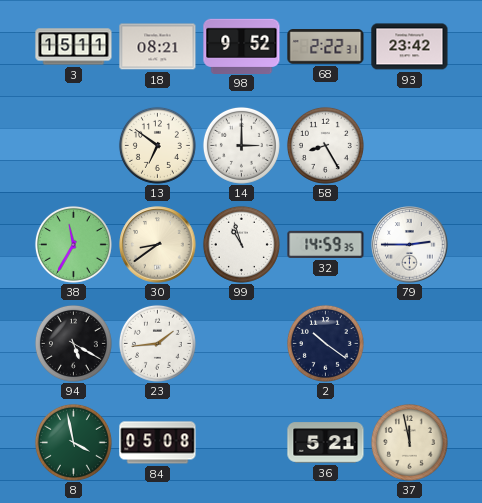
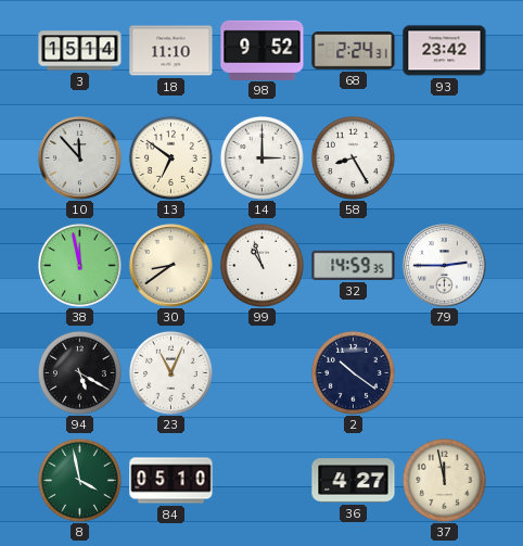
3: 15:11 -> 15:14
18: 08:21 -> 11:10
68: 2:22 -> 2:24
10: none -> 11:53
38: 11:35 -> 11:58
23: 1:44 -> 11:04
84: 05:08 -> 05:10
36: 5:21 -> 4:27
